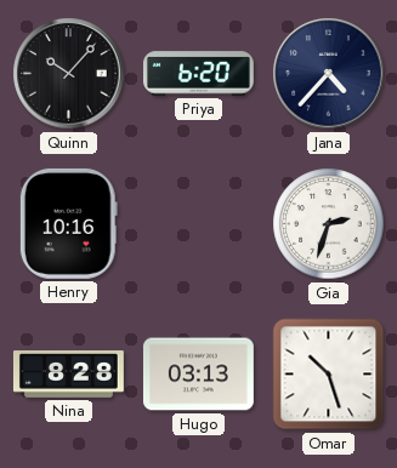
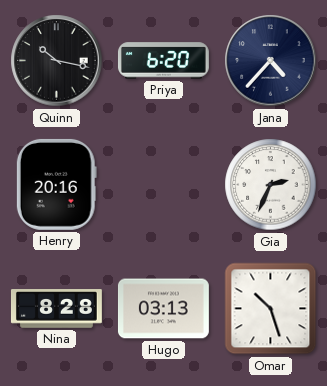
Quinn: 10:07 -> 10:17
Henry: 10:16 -> 20:16
Gia: 2:33 -> 2:34
